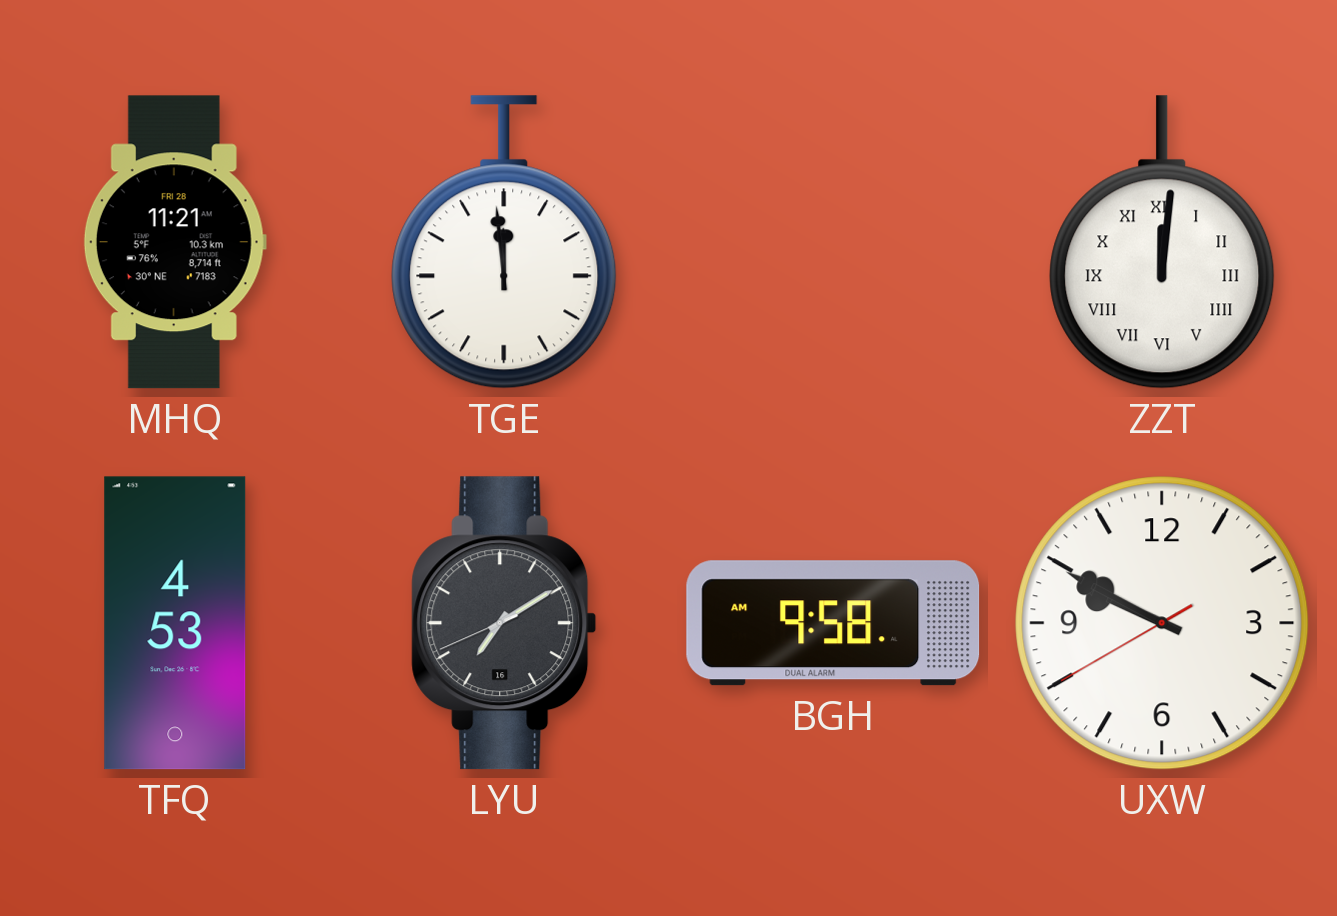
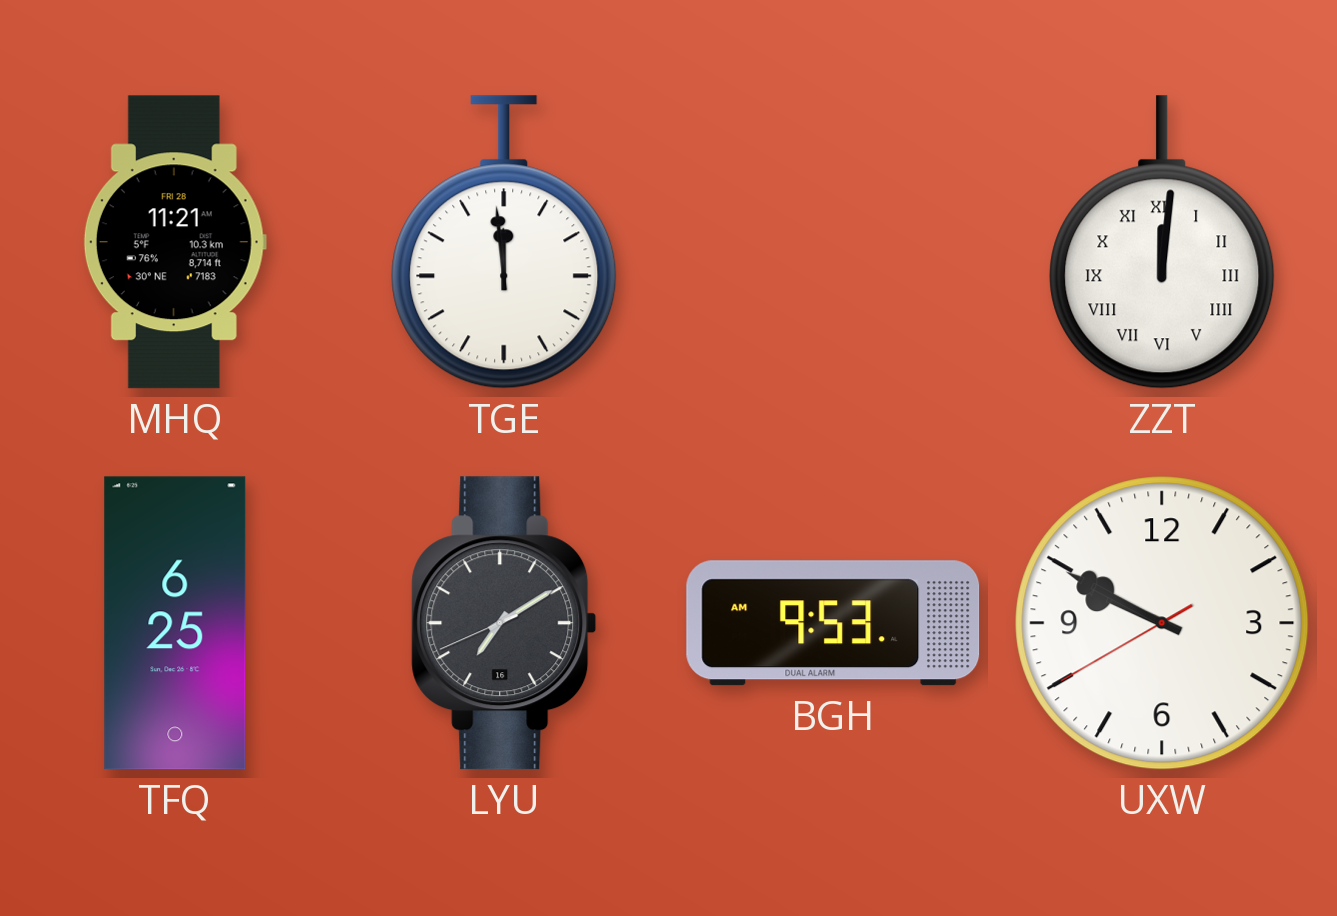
TFQ: 4:53 -> 6:25
BGH: 9:58 -> 9:53
